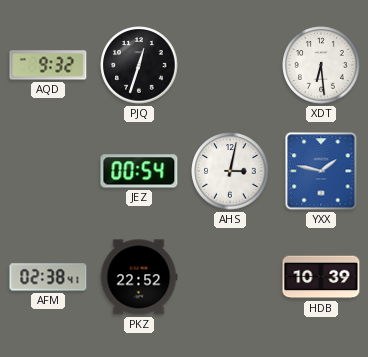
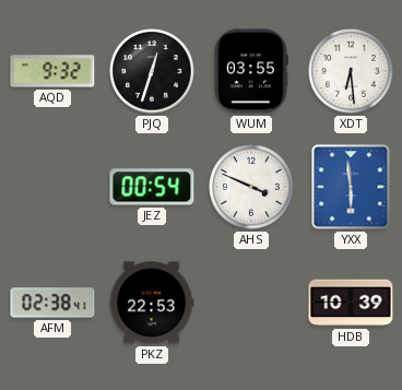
WUM: none -> 03:55
AHS: 3:02 -> 3:49
YXX: 1:47 -> 5:59
PKZ: 22:52 -> 22:53
